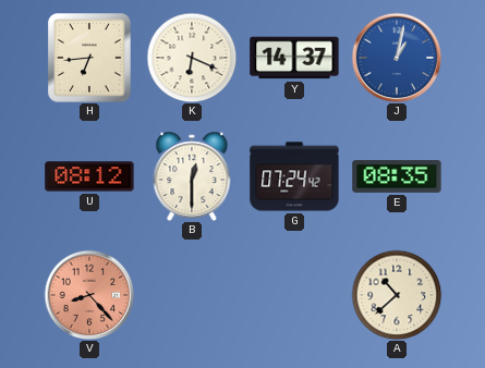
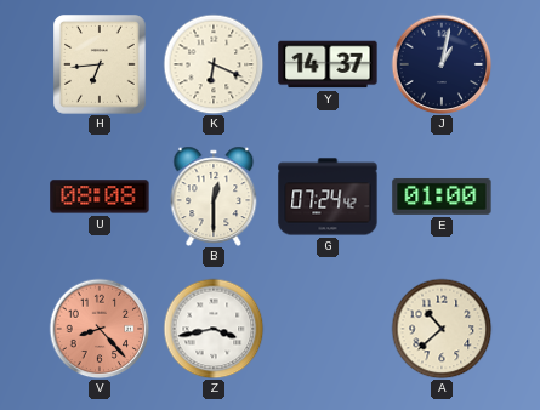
J dial: blue -> navy
U: 08:12 -> 08:08
E: 08:35 -> 01:00
Z: none -> 3:43
